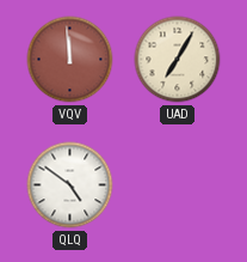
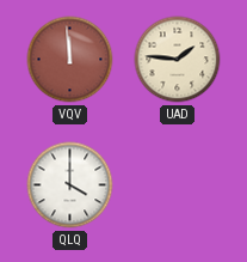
UAD: 7:05 -> 1:46
QLQ: 4:51 -> 4:00
